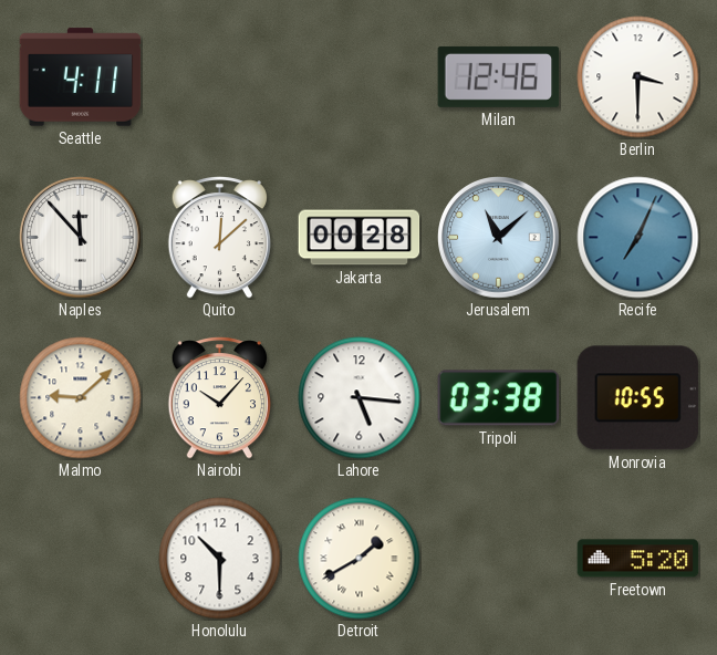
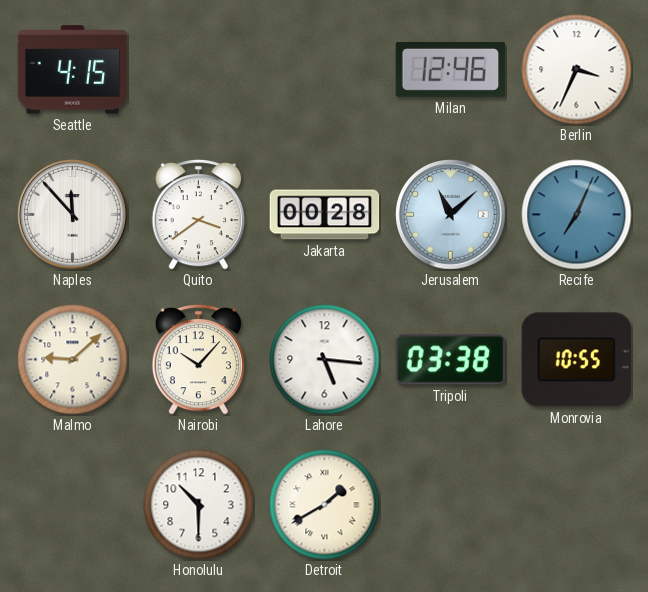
Seattle: 4:11 -> 4:15
Berlin: 3:30 -> 3:34
Quito: 12:08 -> 3:39
Freetown: 5:20 -> none
